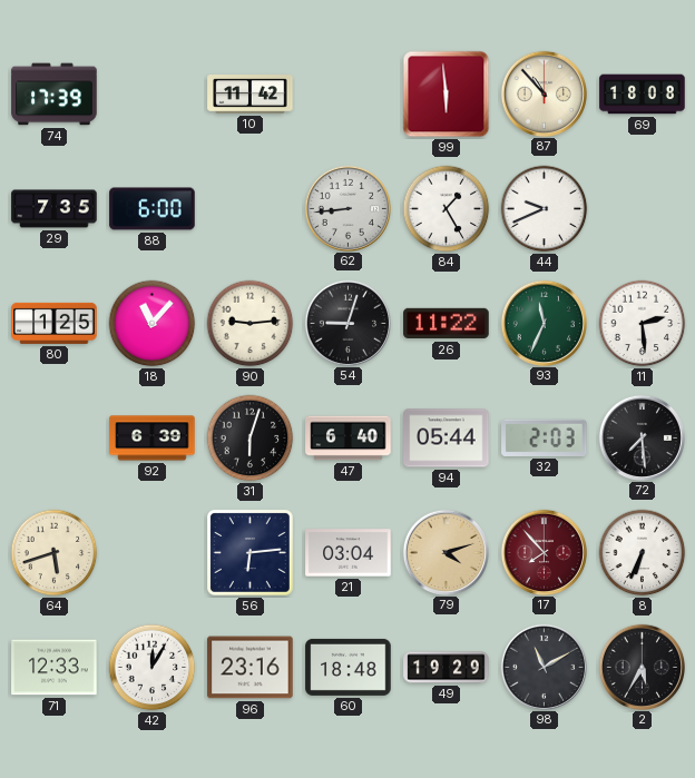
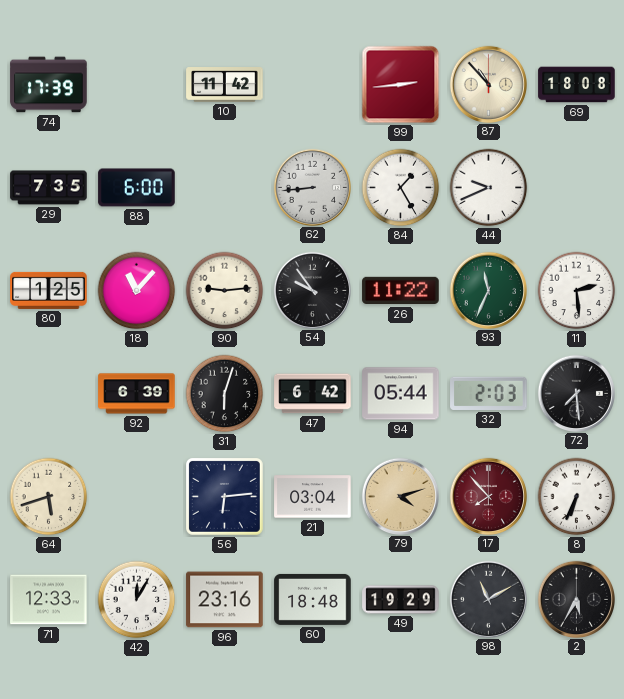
99: 5:59 -> 2:44
54: 9:03 -> 9:54
47: 6:40 -> 6:42
